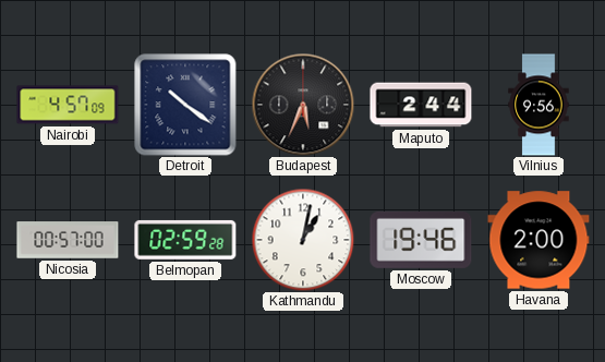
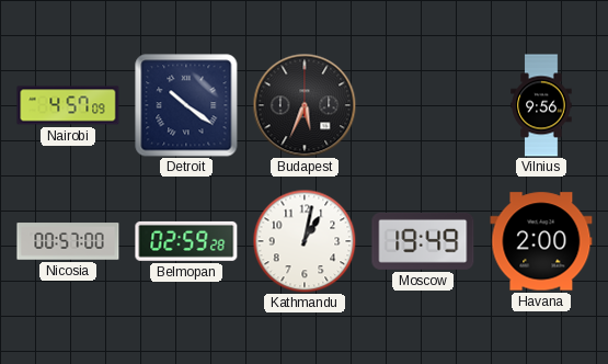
Maputo: 2:44 -> none
Moscow: 19:46 -> 19:49
